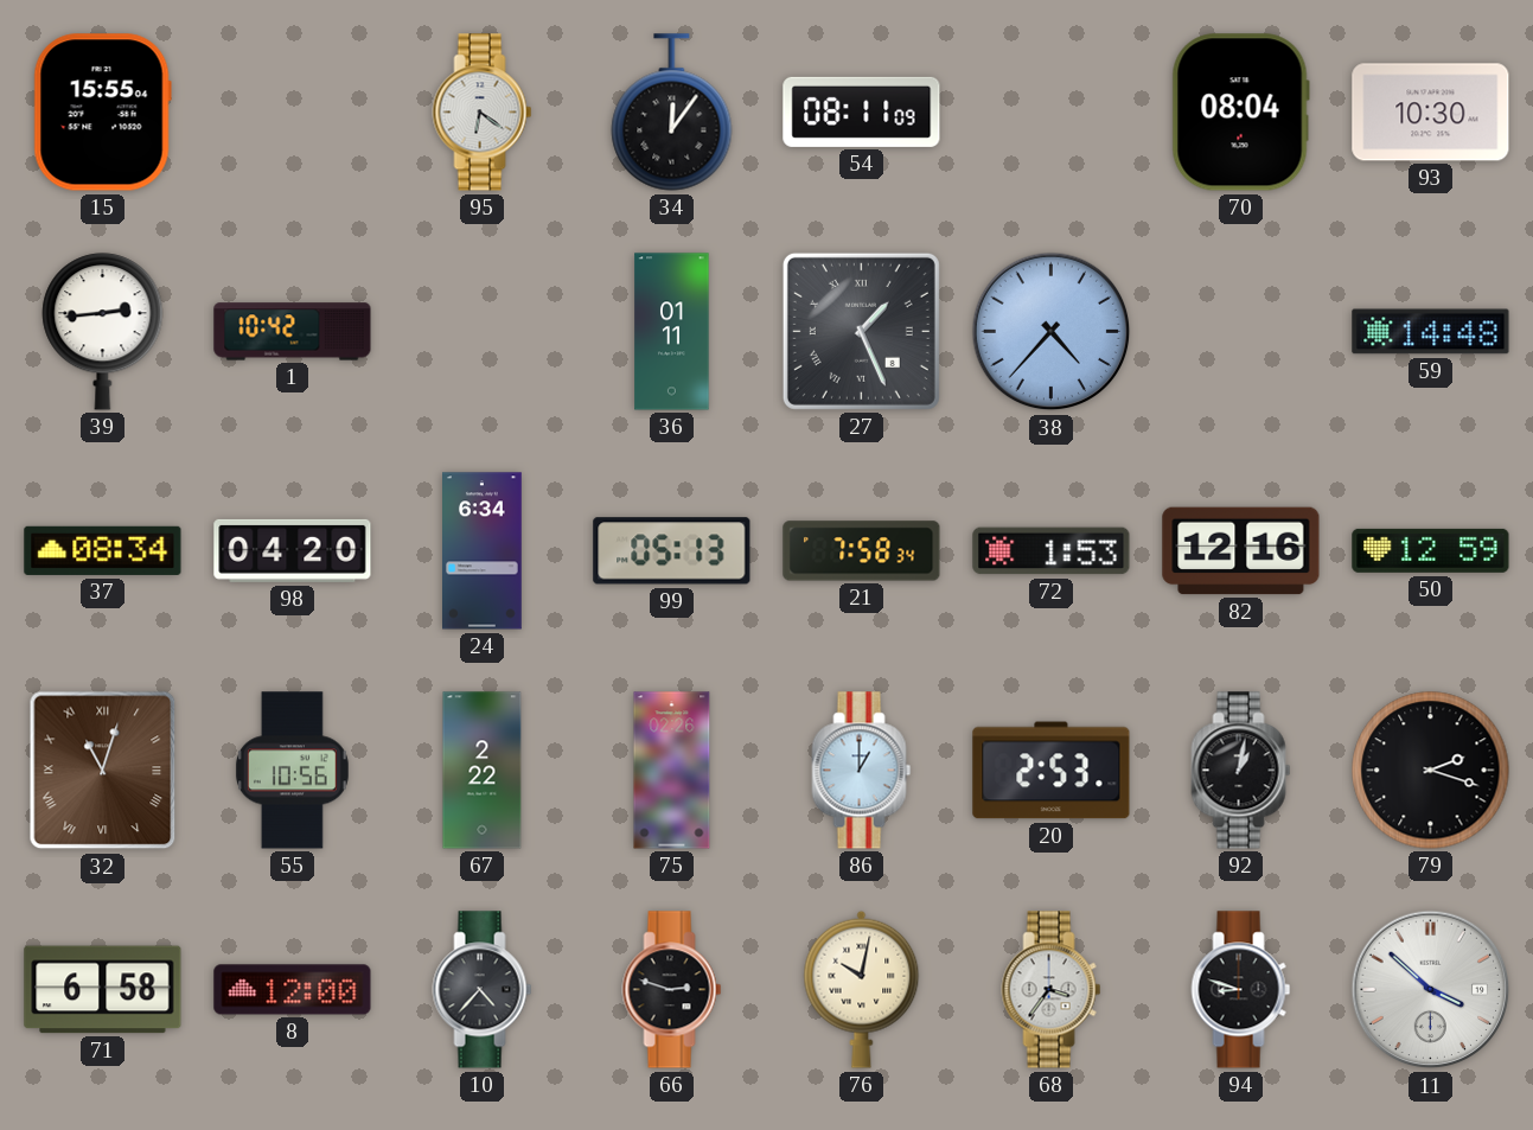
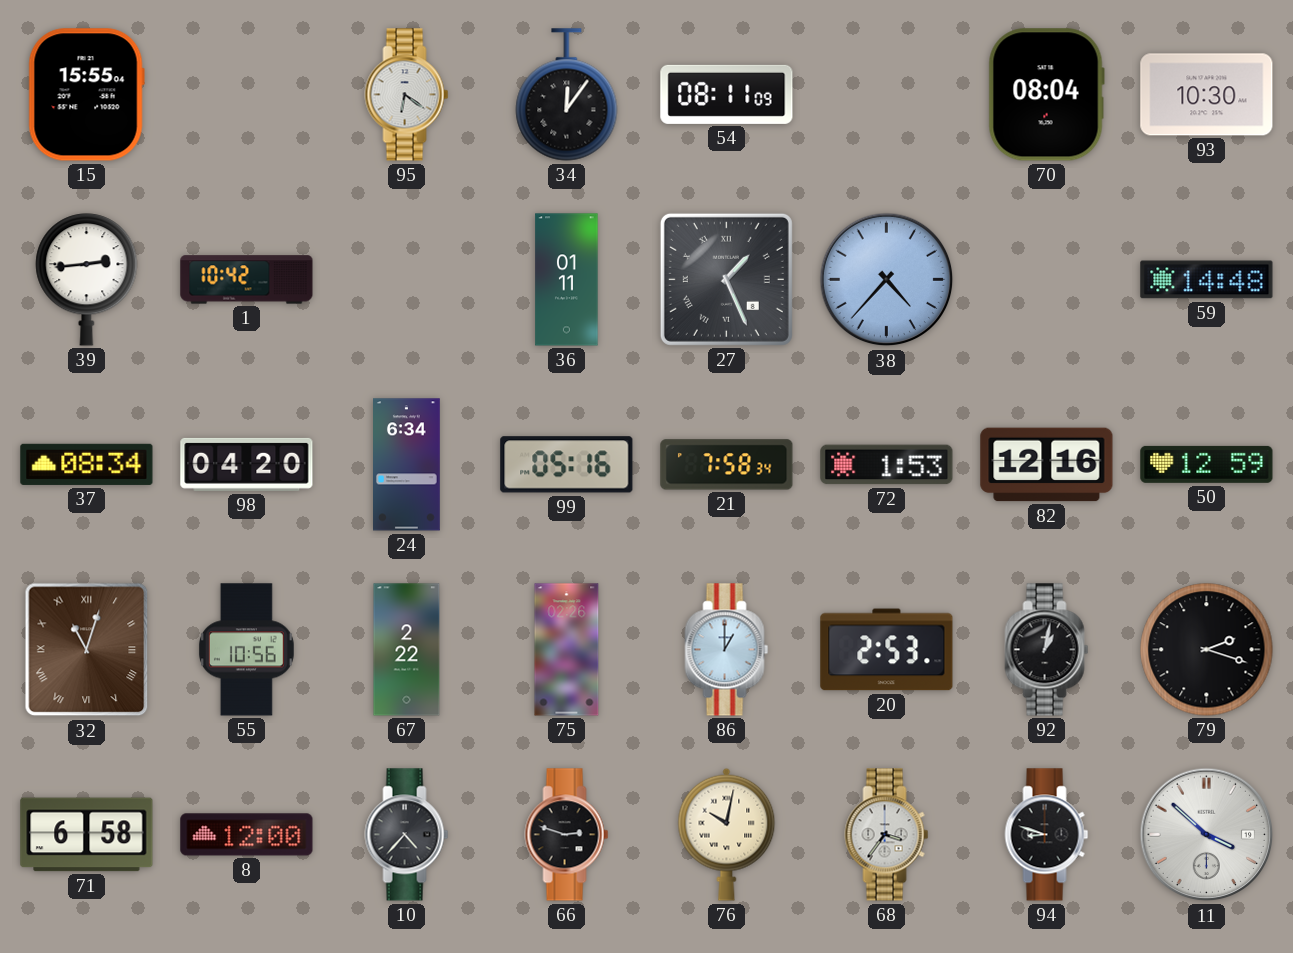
99: 05:13 -> 05:16
